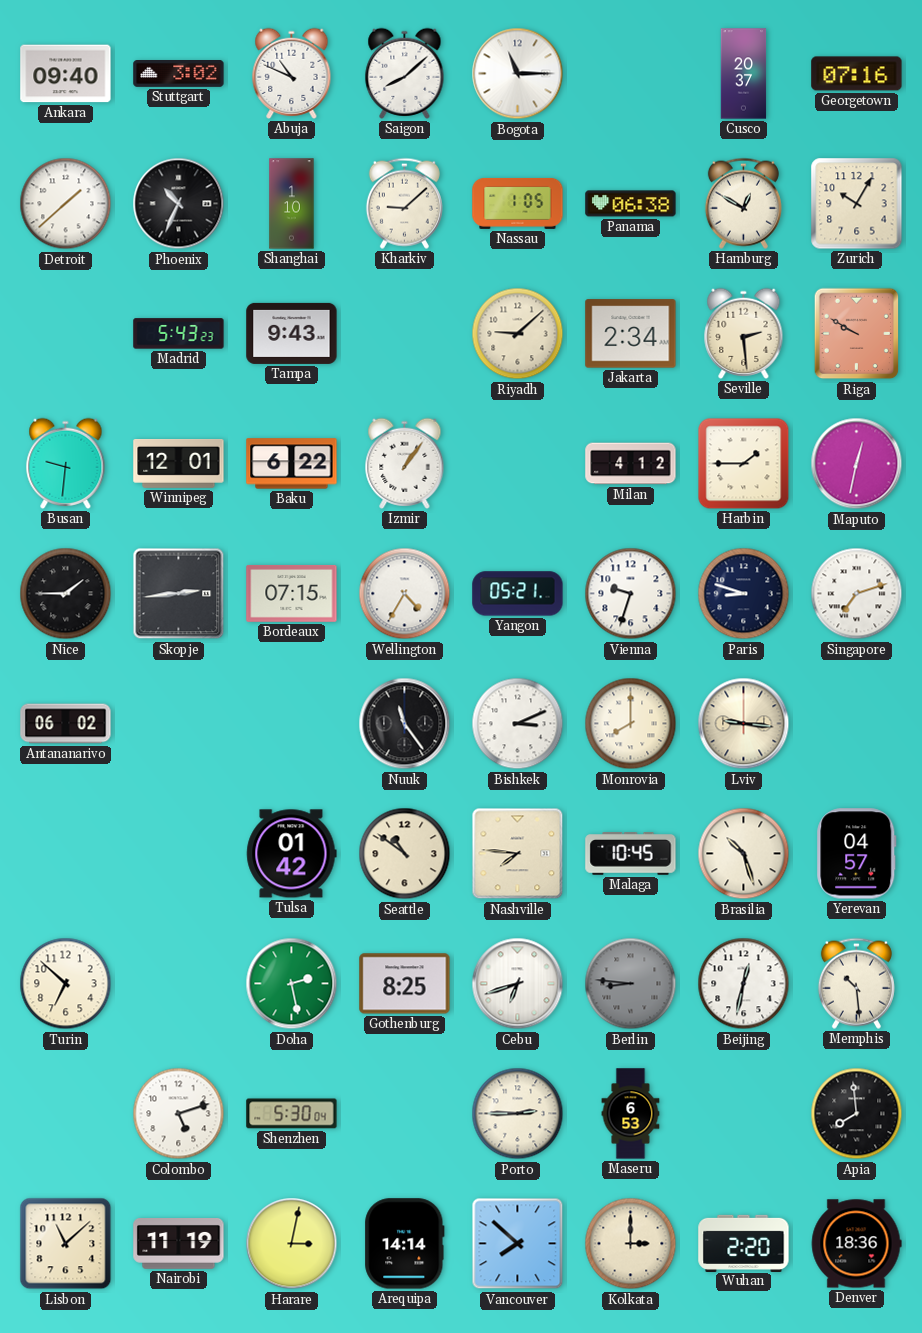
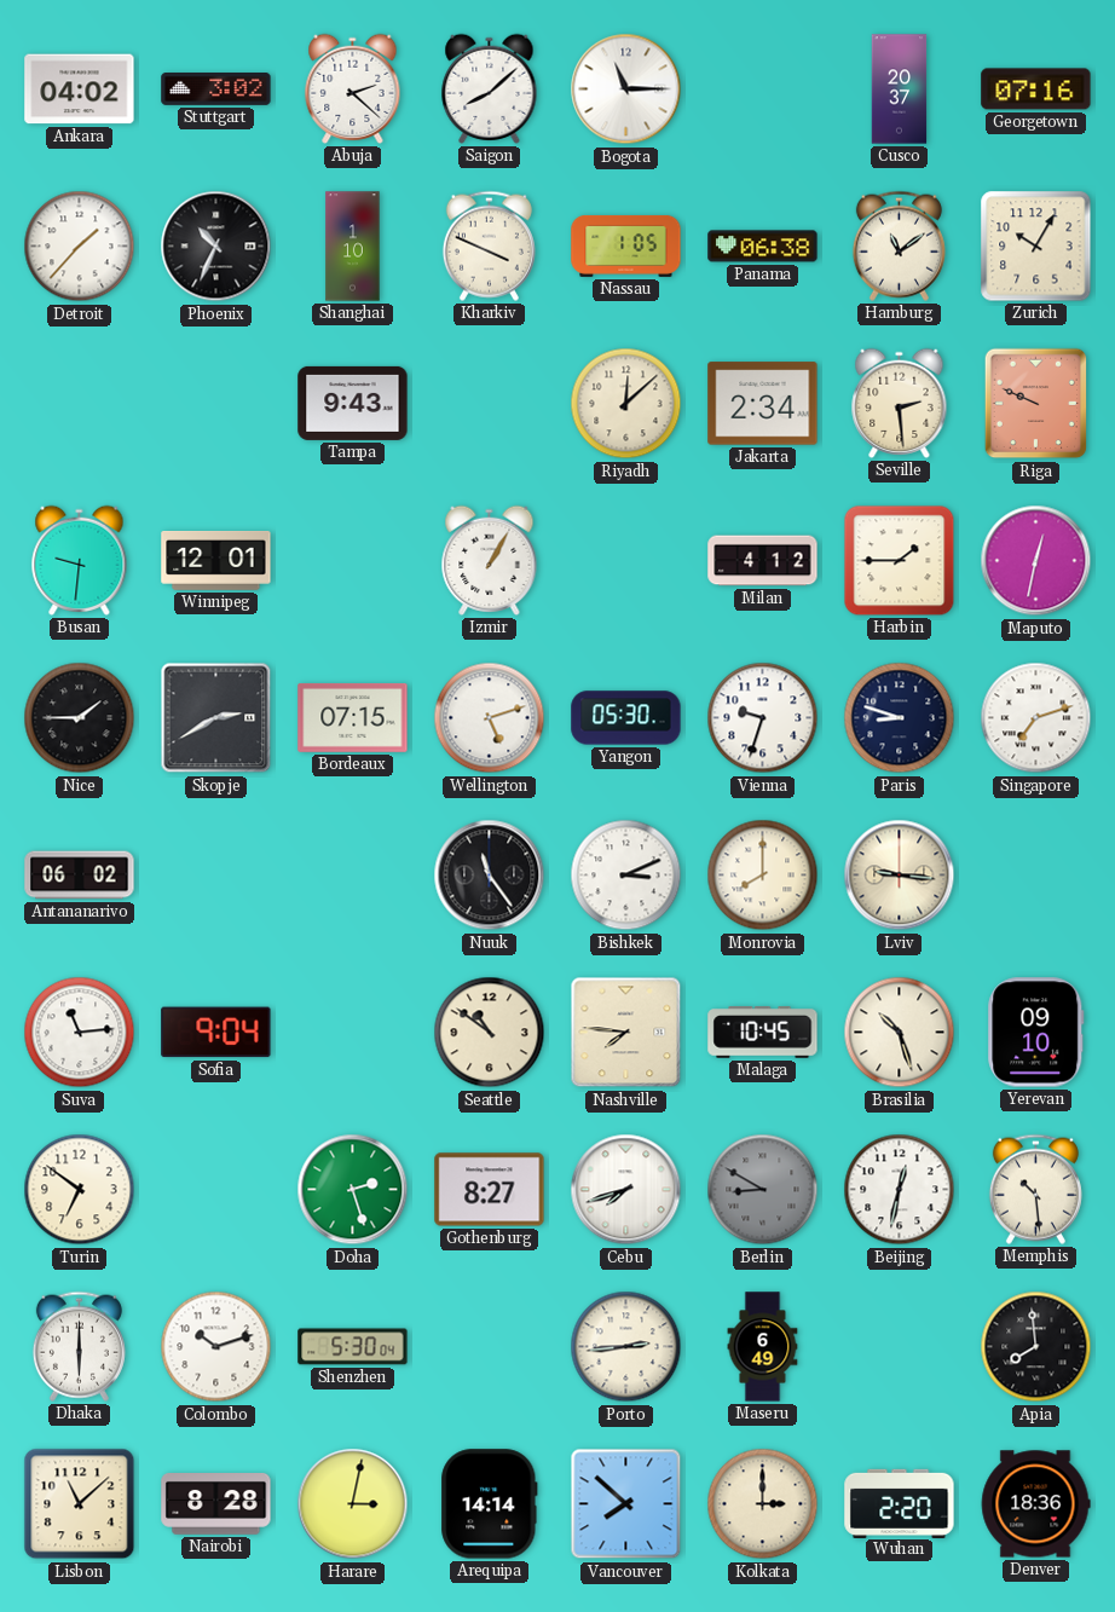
Ankara: 09:40 -> 04:02
Abuja: 10:49 -> 2:22
Detroit: 1:38 -> 1:37
Kharkiv: 9:08 -> 3:49
Hamburg: 12:50 -> 11:09
Madrid: 5:43 -> none
Riyadh: 9:08 -> 12:08
Riga: 9:50 -> 9:49
Baku: 6:22 -> none
Izmir: 1:06 -> 1:05
Skopje: 2:44 -> 2:40
Wellington: 4:35 -> 5:12
Yangon: 05:21 -> 05:30
Suva: none -> 11:14
Sofia: none -> 9:04
Tulsa: 01:42 -> none
Yerevan: 04:57 -> 09:10
Turin: 6:52 -> 6:51
Doha: 2:28 -> 2:27
Gothenburg: 8:25 -> 8:27
Cebu: 6:42 -> 7:42
Berlin: 8:46 -> 8:50
Dhaka: none -> 6:00
Colombo: 5:12 -> 10:12
Porto: 2:45 -> 2:44
Maseru: 6:53 -> 6:49
Nairobi: 11:19 -> 8:28
